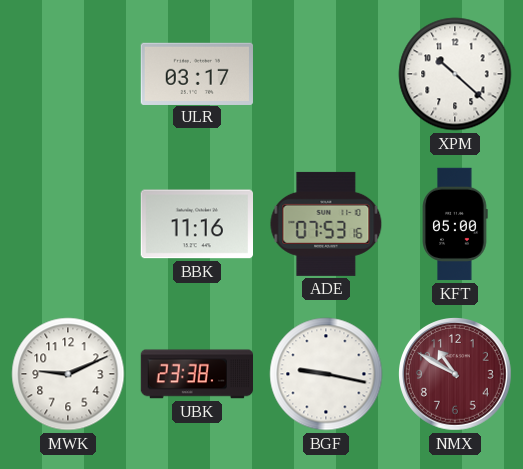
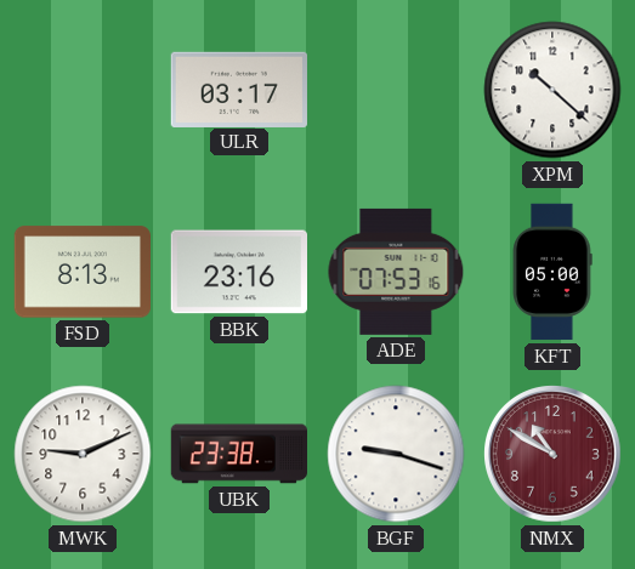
FSD: none -> 8:13
BBK: 11:16 -> 23:16
BGF: 9:17 -> 9:18
